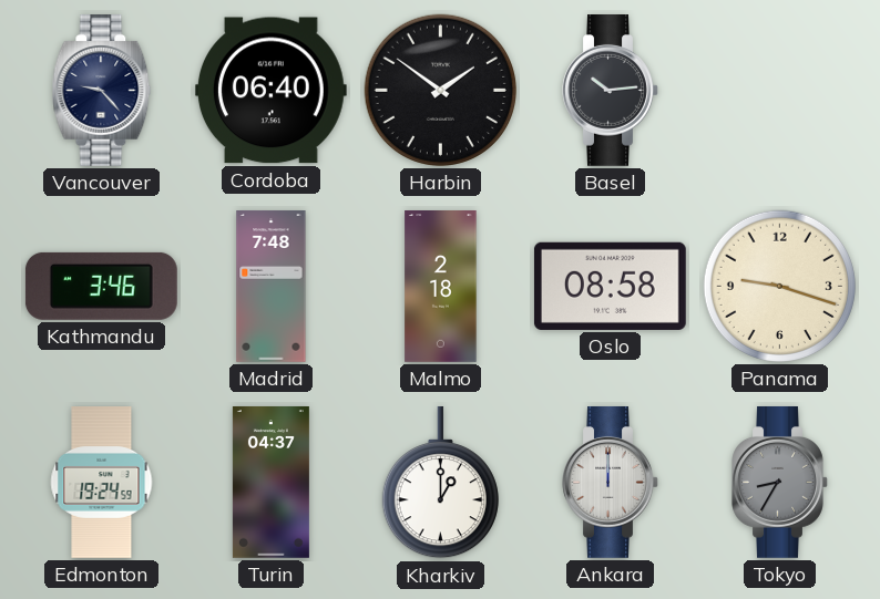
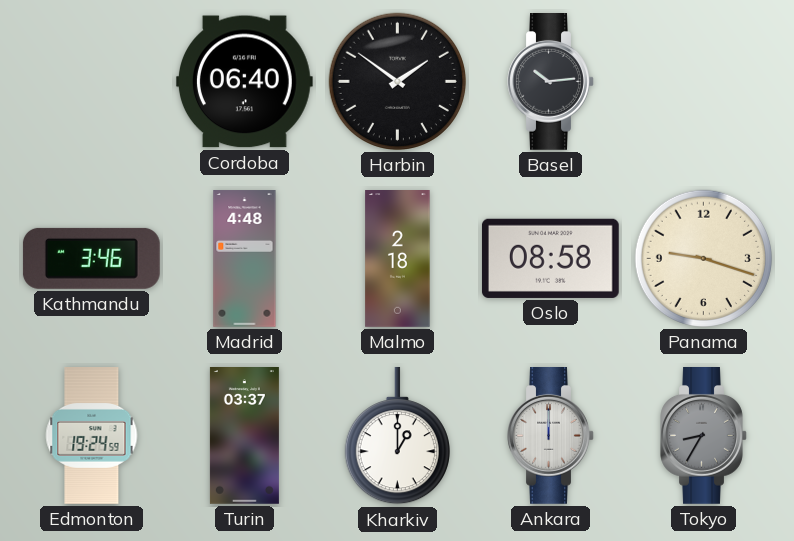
Vancouver: 9:23 -> none
Madrid: 7:48 -> 4:48
Turin: 04:37 -> 03:37
